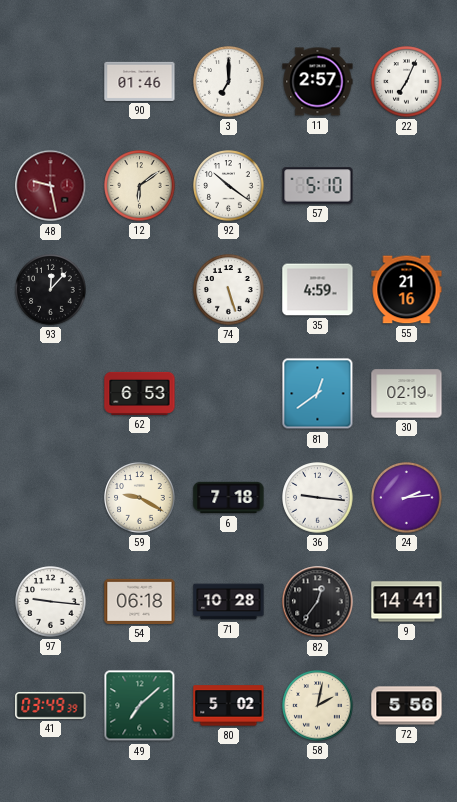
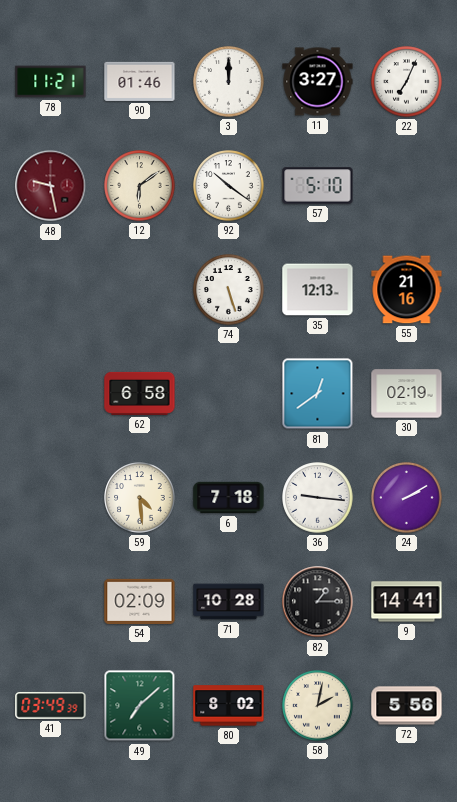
78: none -> 11:21
3: 7:00 -> 12:00
11: 2:57 -> 3:27
93: 12:07 -> none
35: 4:59 -> 12:13
62: 6:53 -> 6:58
59: 9:20 -> 4:29
24: 2:14 -> 2:10
97: 9:16 -> none
54: 06:18 -> 02:09
82: 12:36 -> 1:15
80: 5:02 -> 8:02
